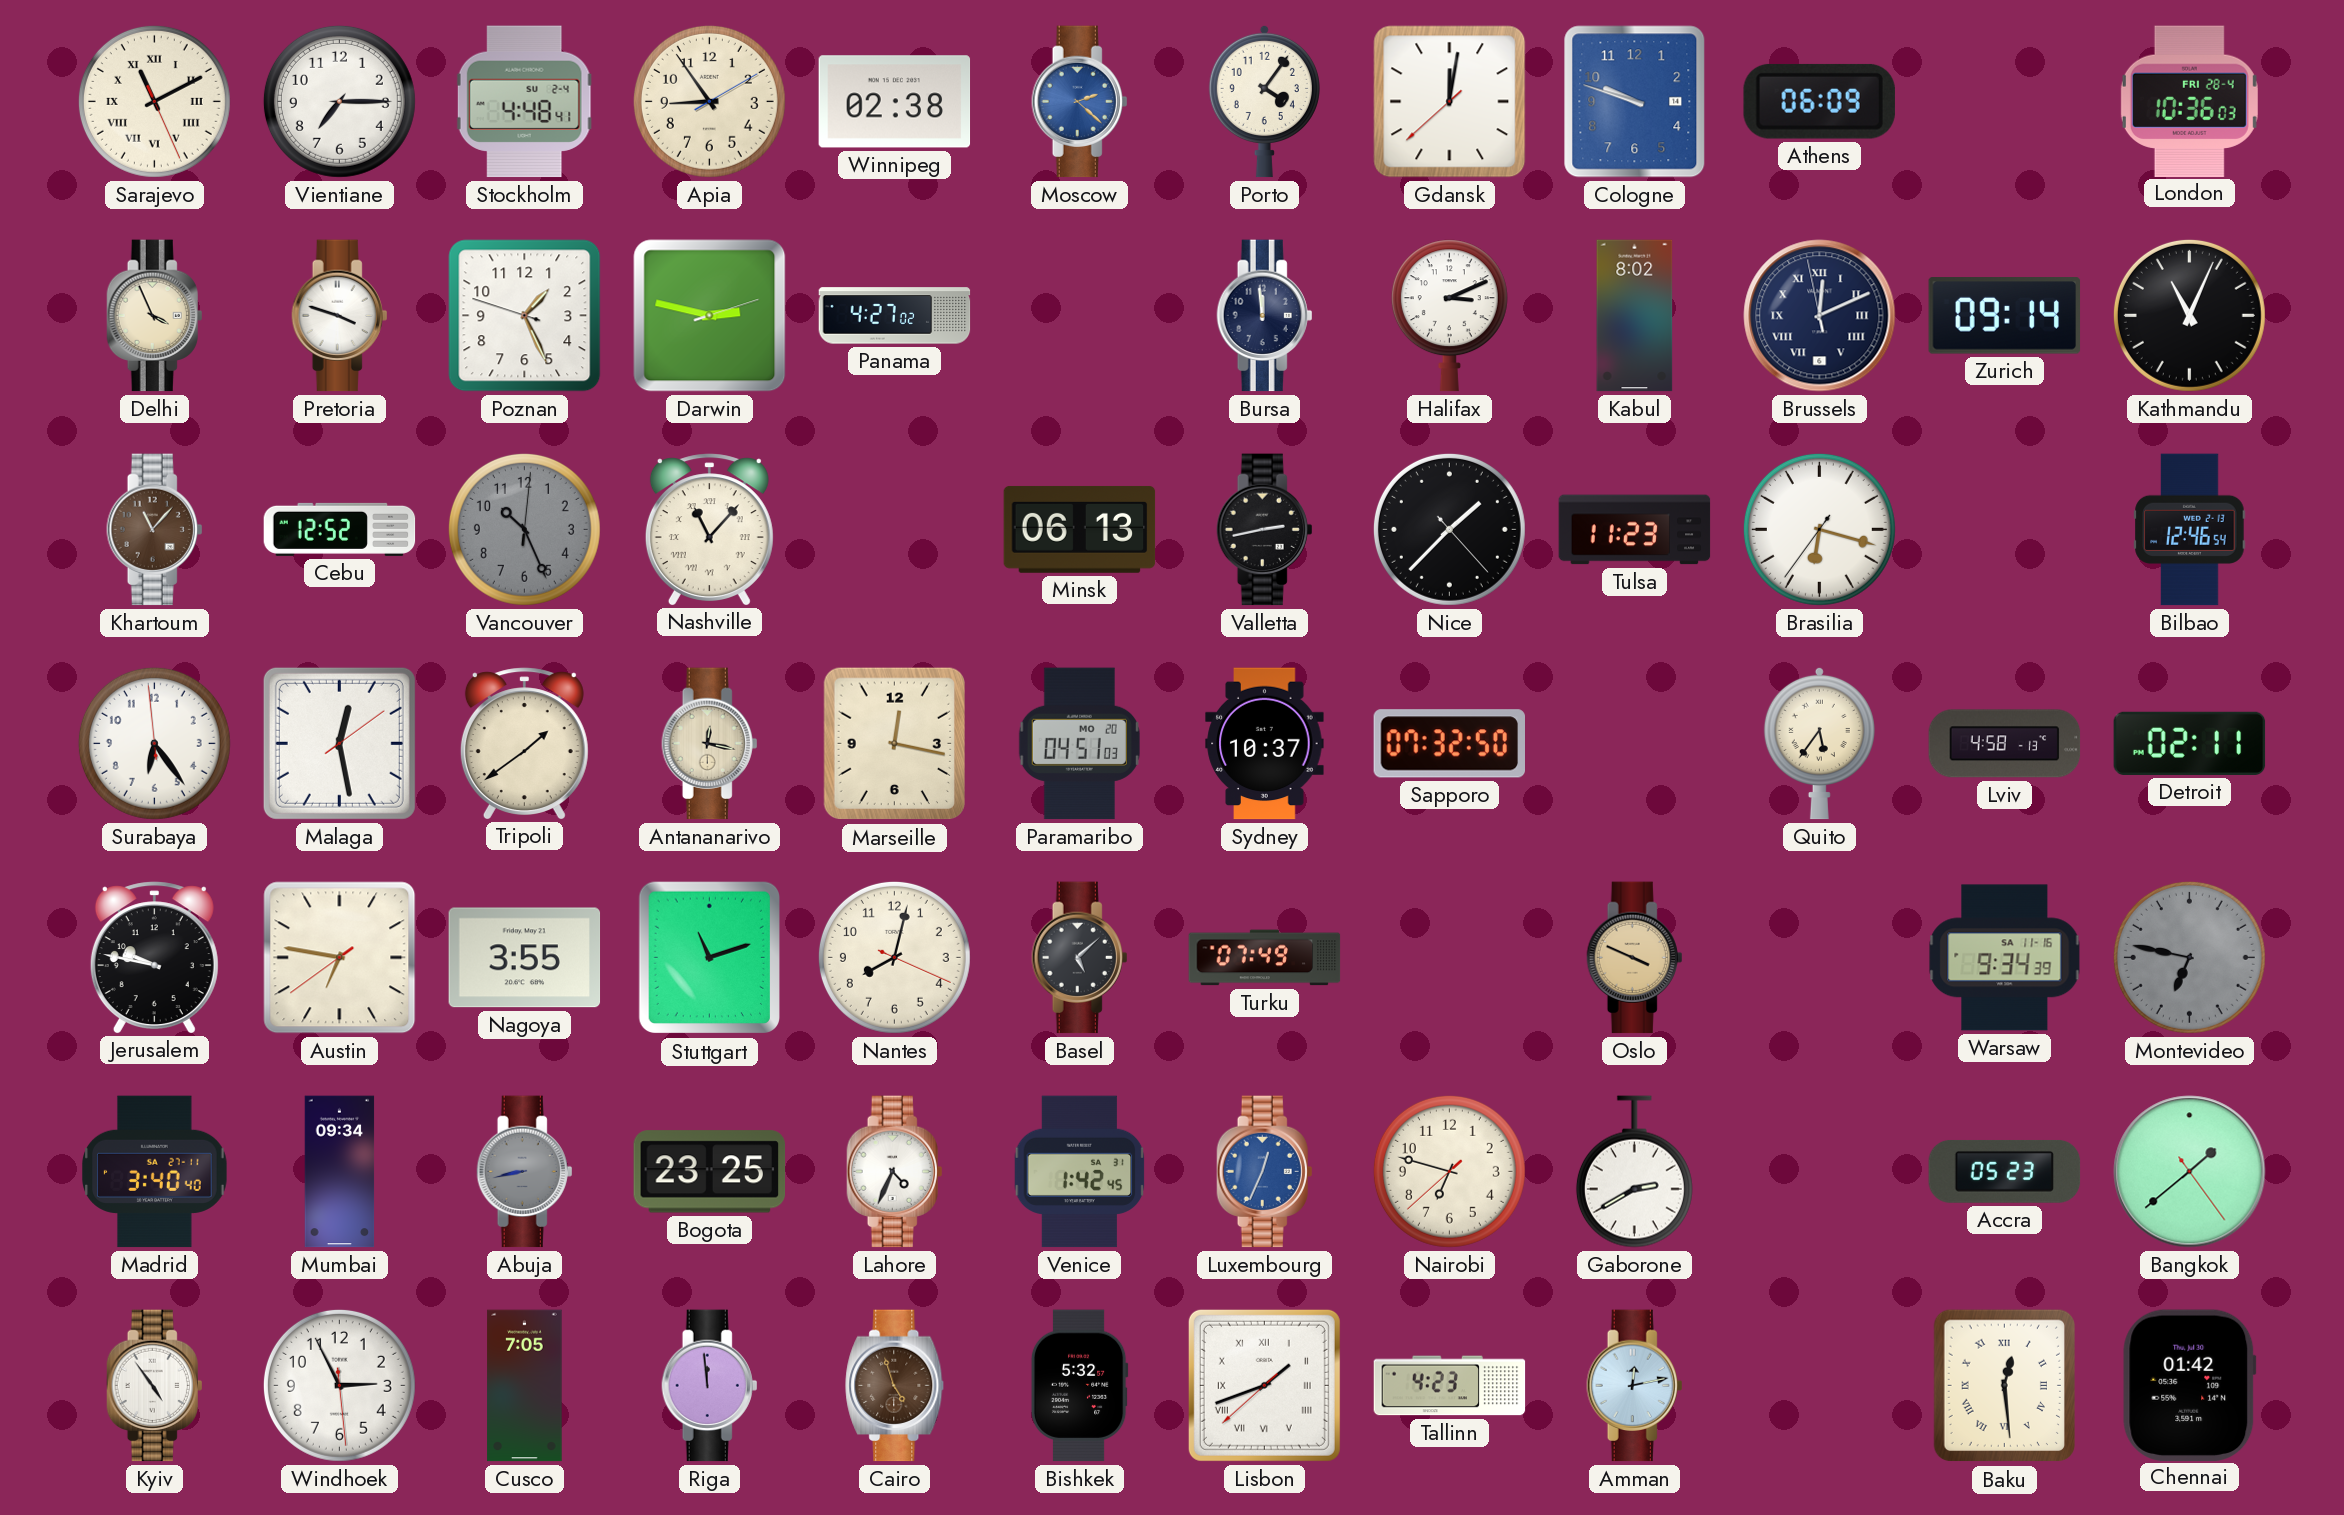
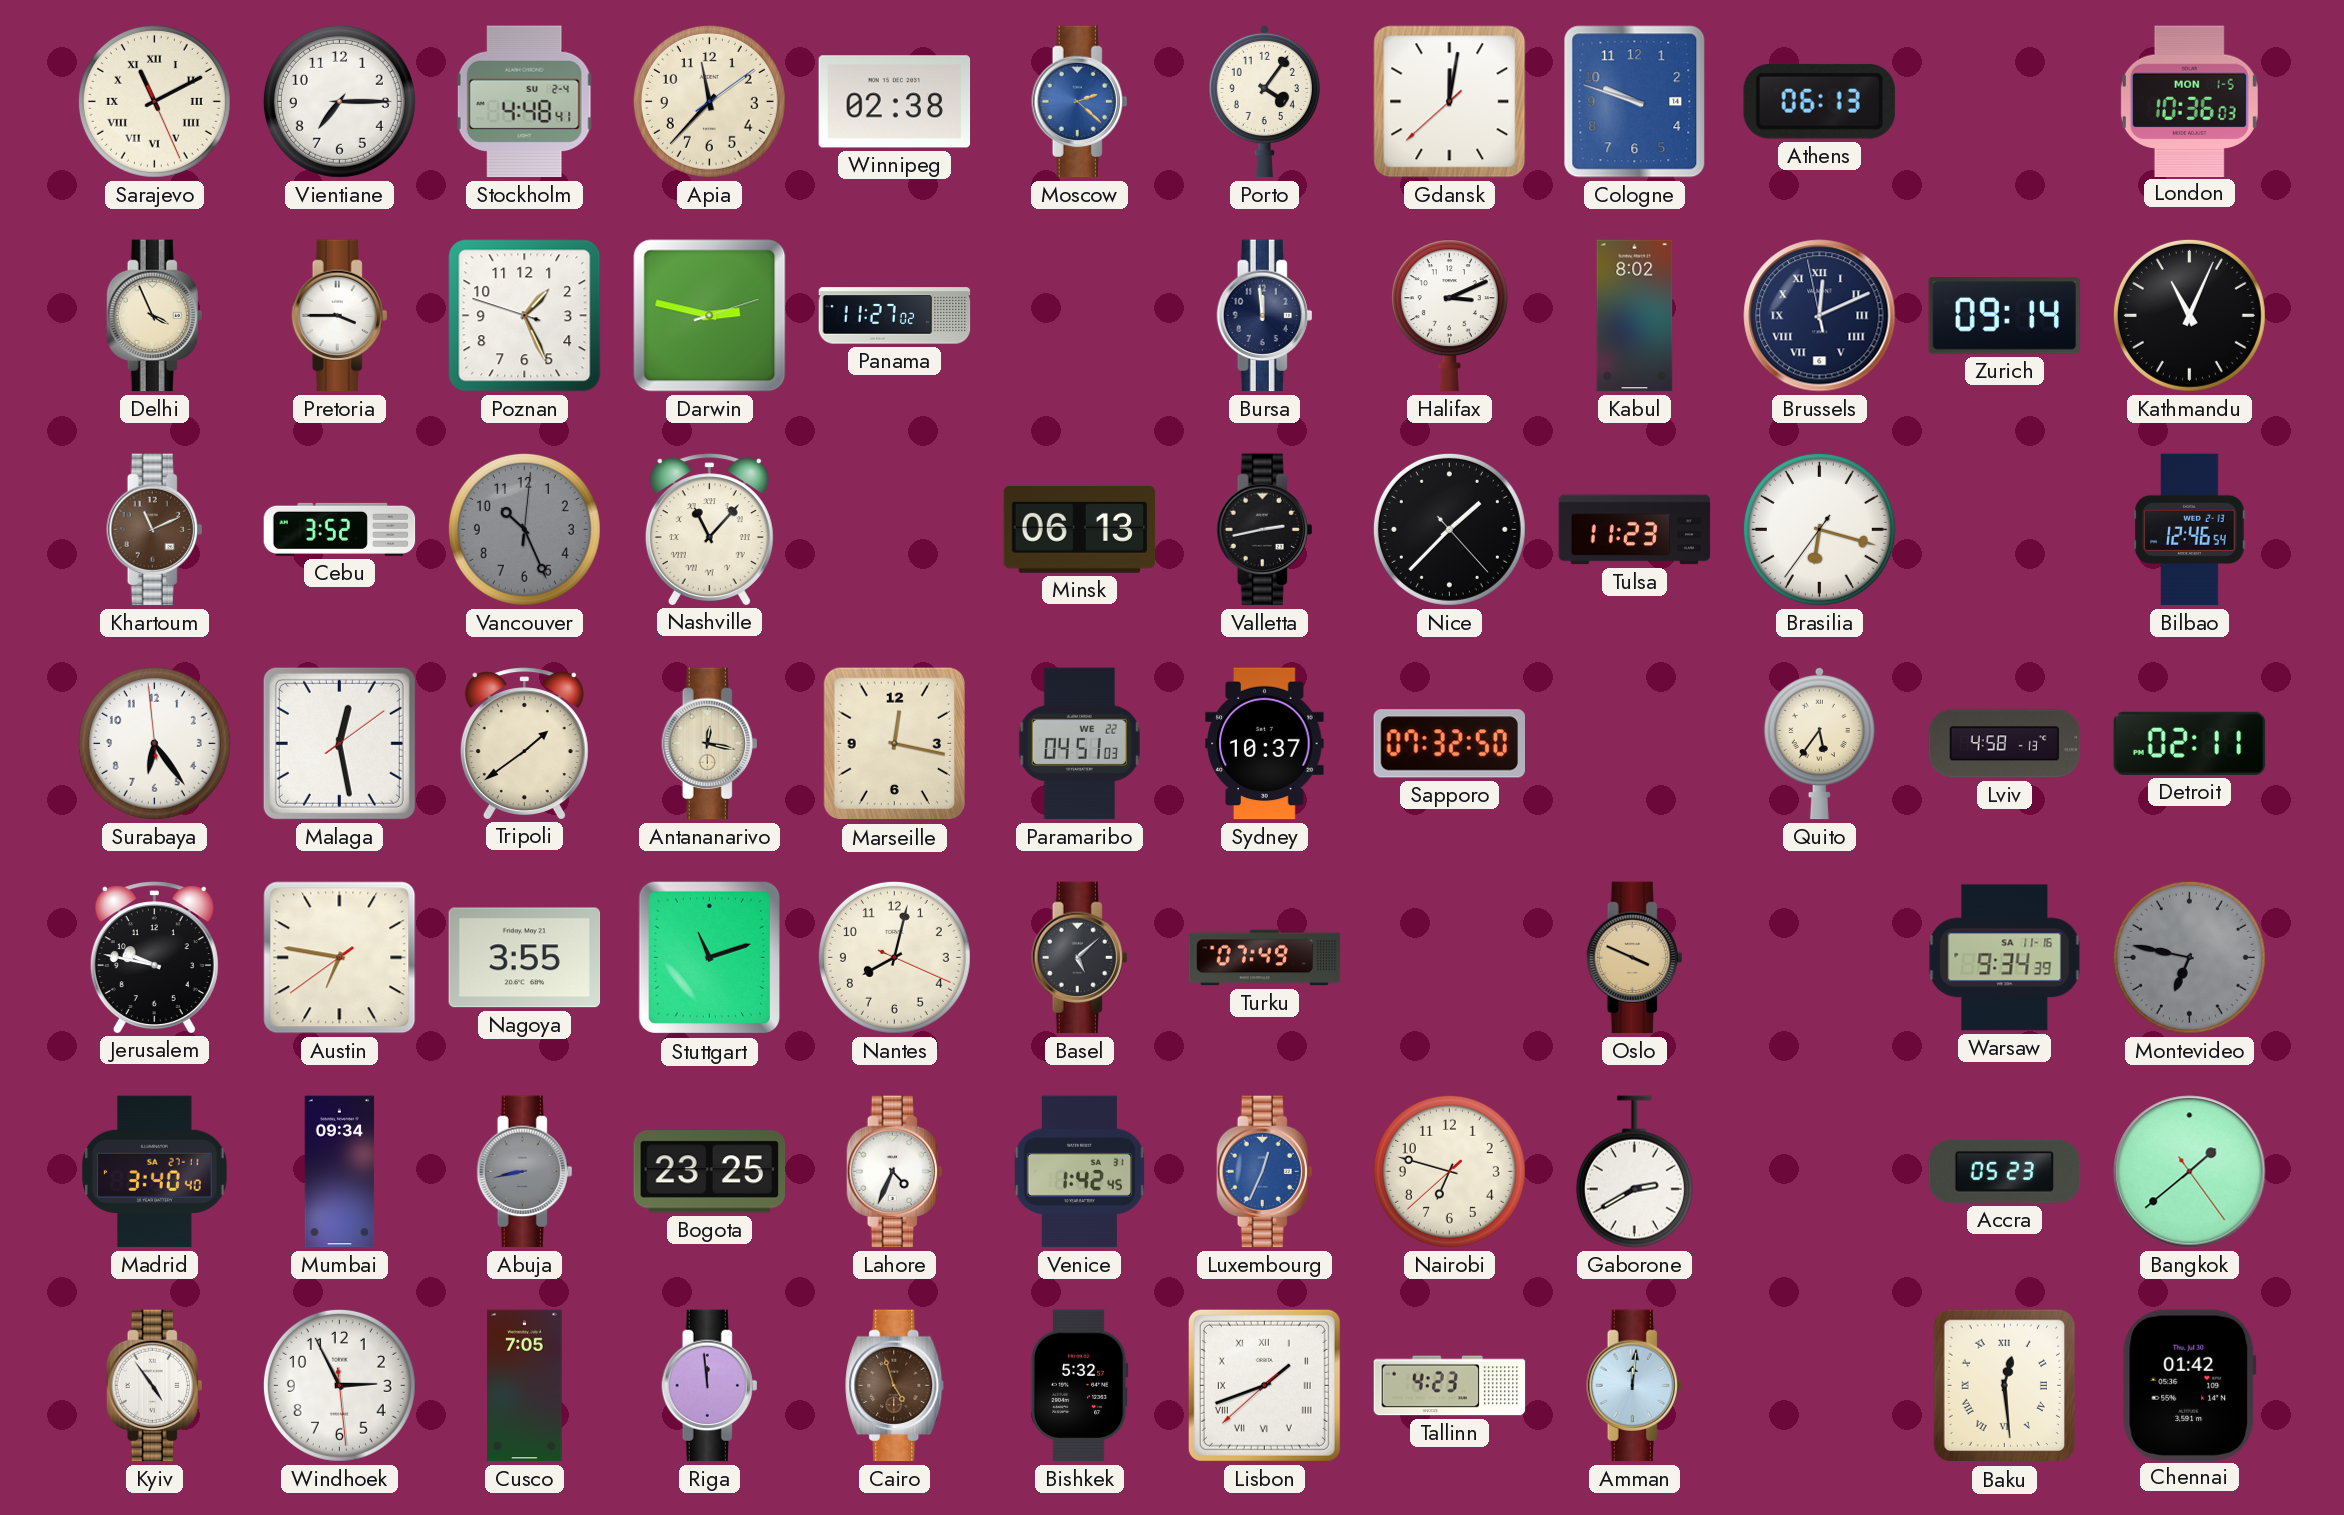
Apia: 8:54 -> 11:37
Athens: 06:09 -> 06:13
London date: FRI 28-4 -> MON 1-5
Pretoria: 3:48 -> 3:45
Panama: 4:27 -> 11:27
Khartoum: 11:07 -> 11:11
Cebu: 12:52 -> 3:52
Paramaribo date: MO 20 -> WE 22
Amman: 12:13 -> 12:01
